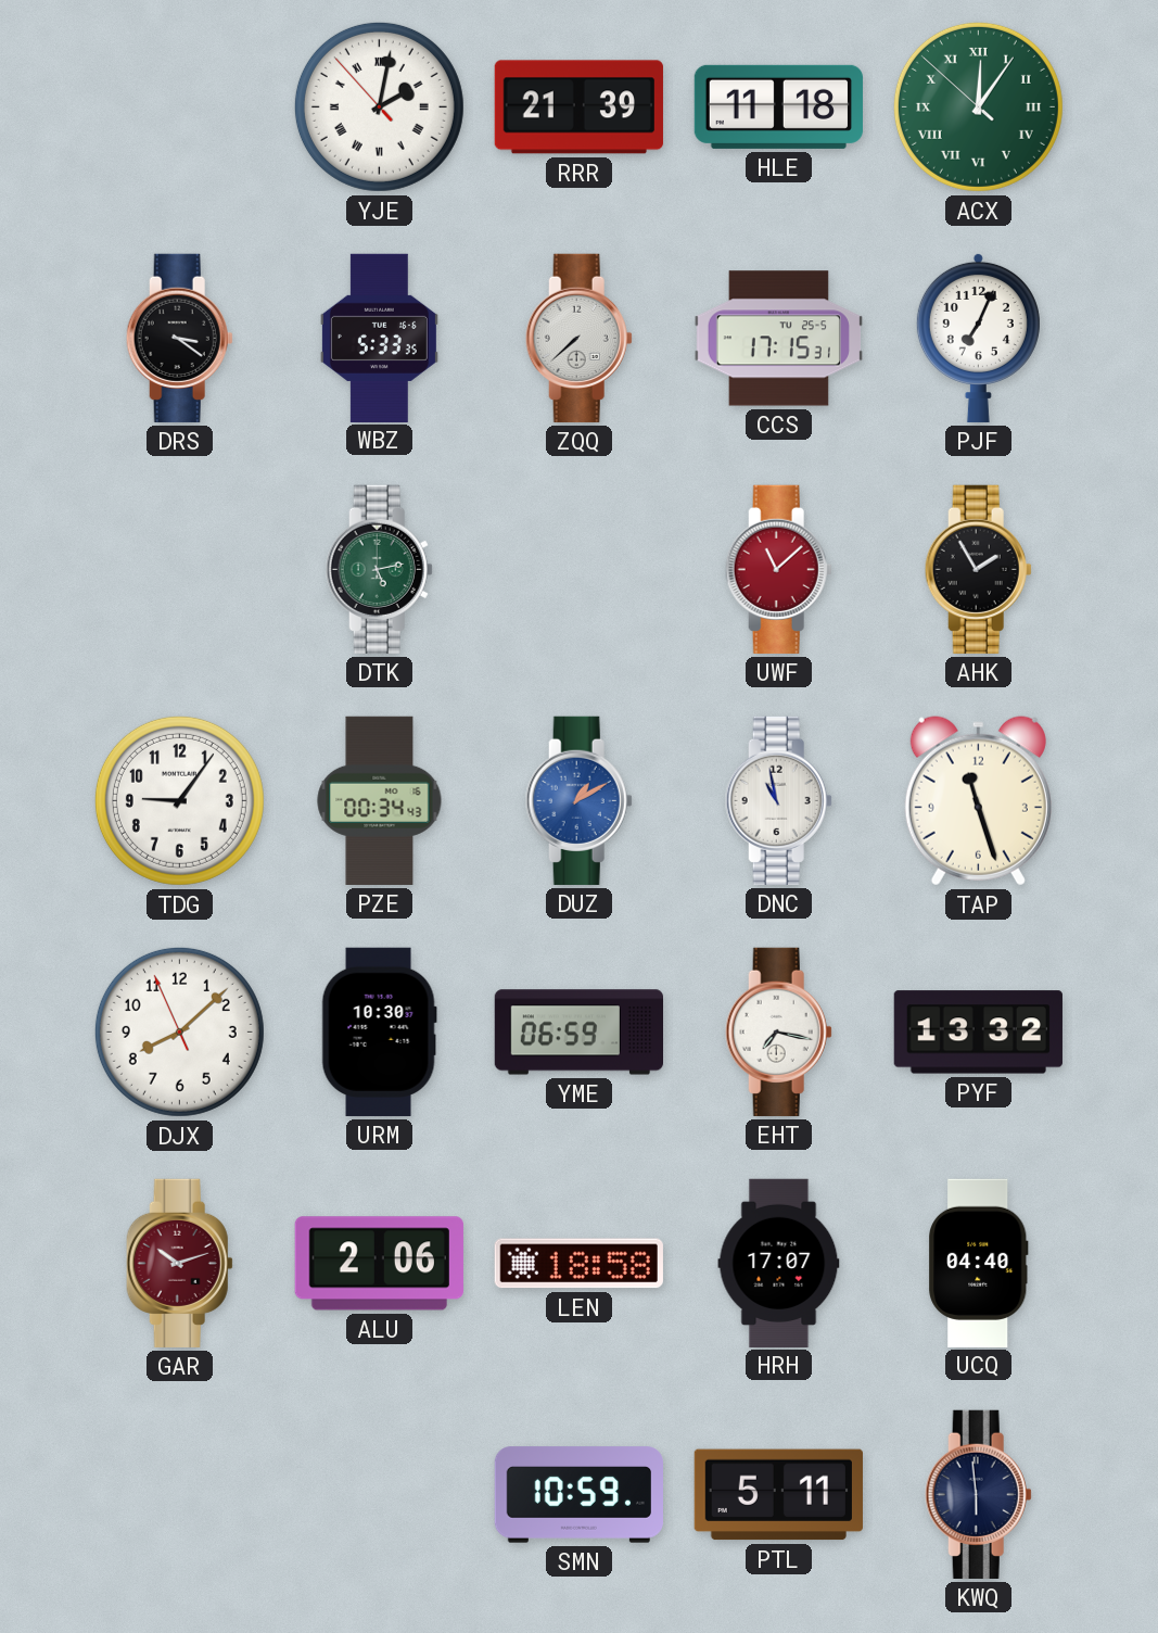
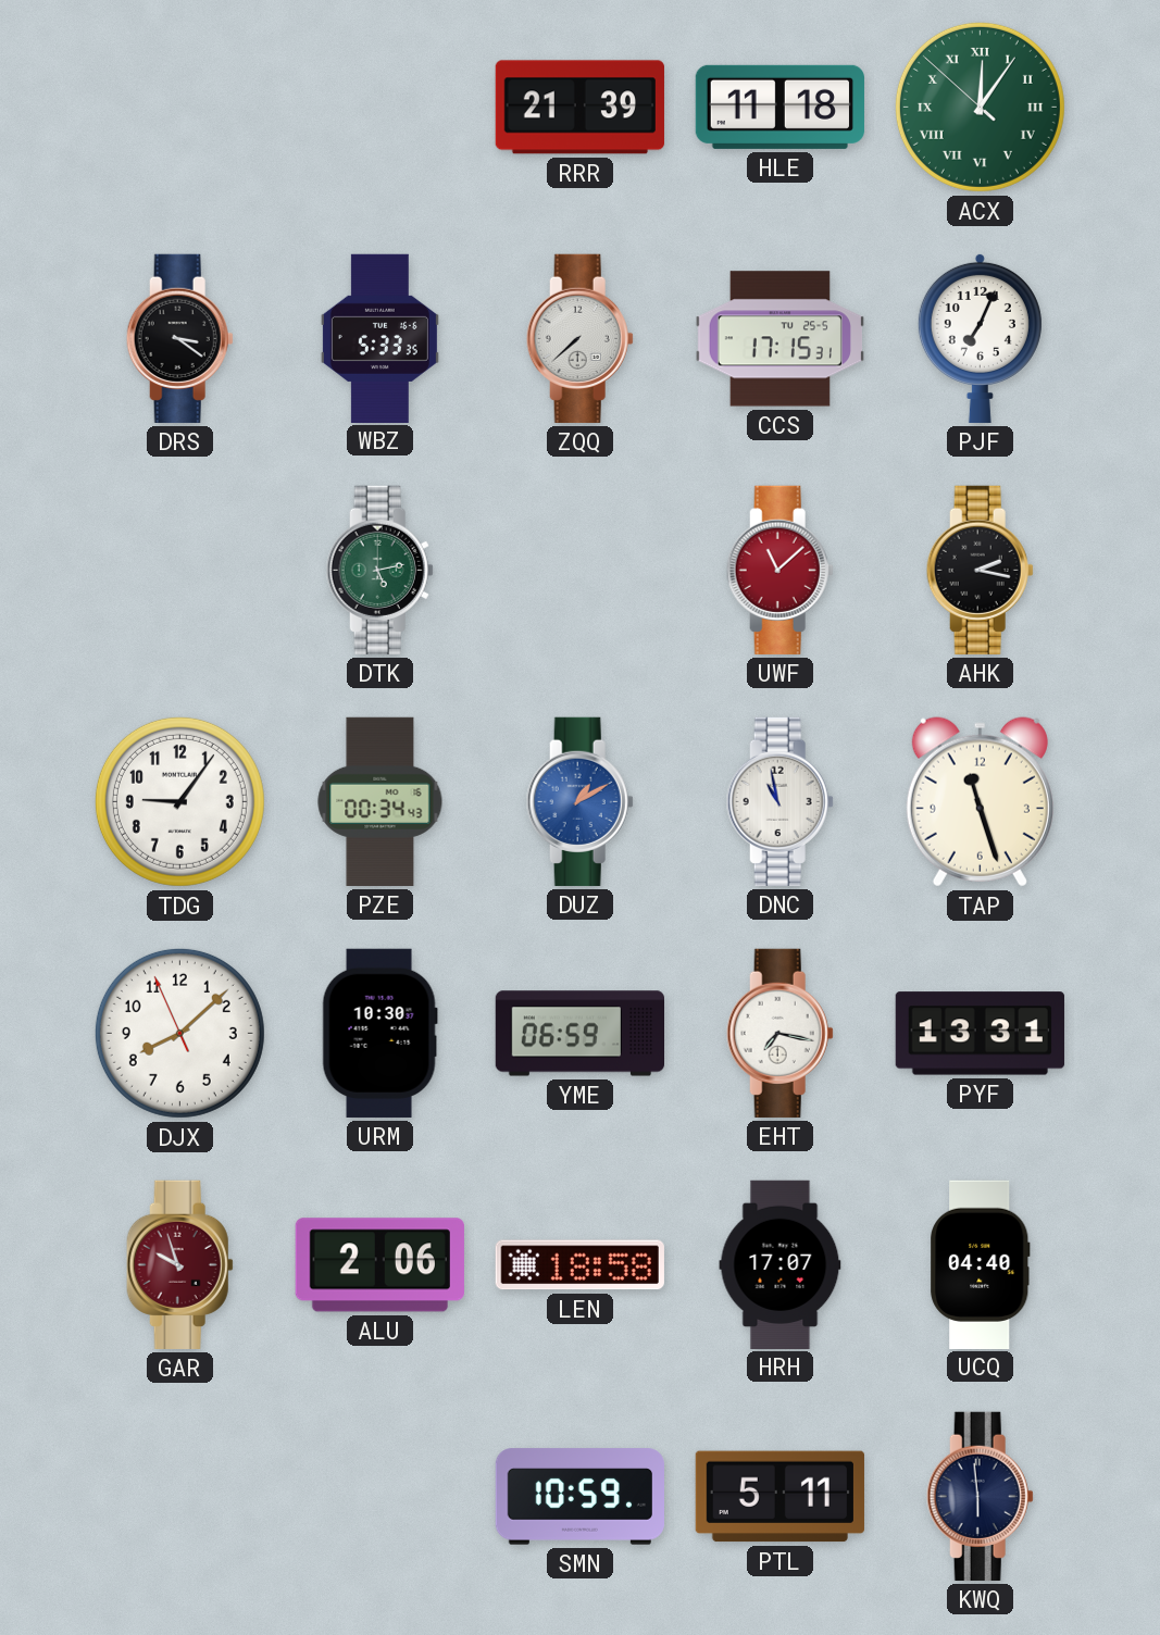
YJE: 2:01 -> none
AHK: 1:55 -> 2:17
PYF: 13:32 -> 13:31
GAR: 10:12 -> 9:57
